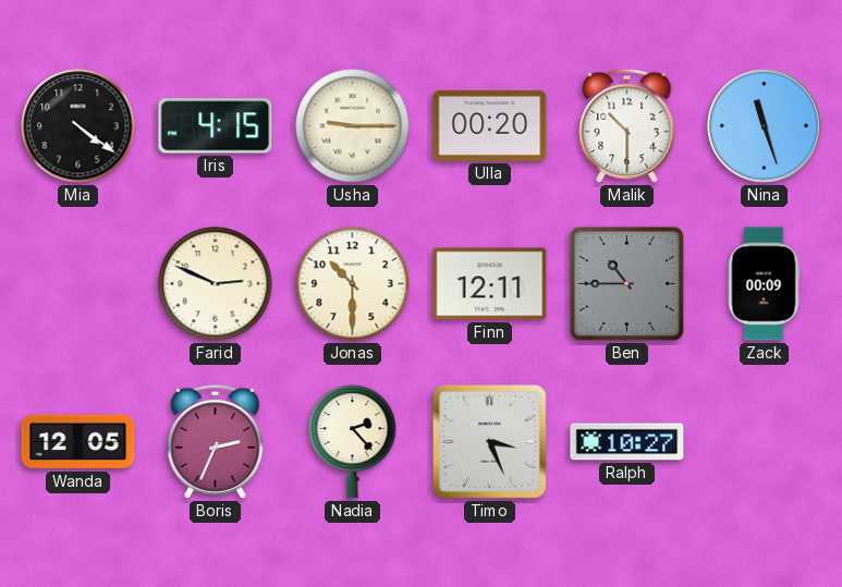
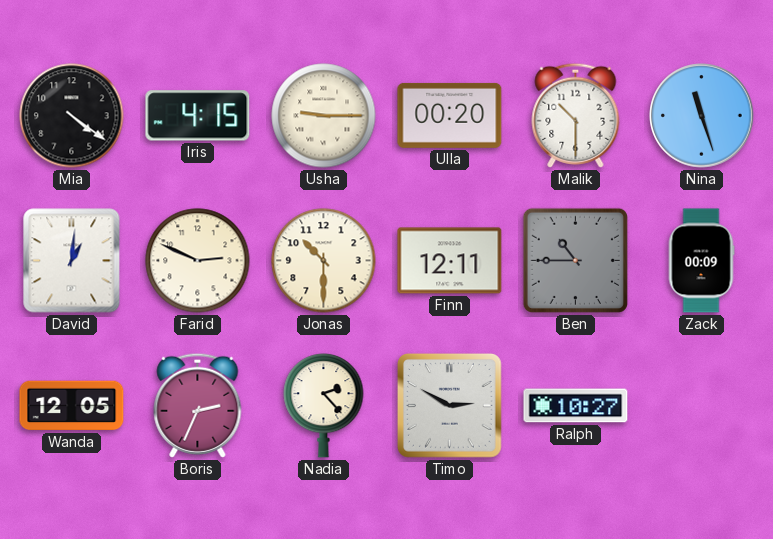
David: none -> 1:01
Timo: 3:26 -> 2:50
